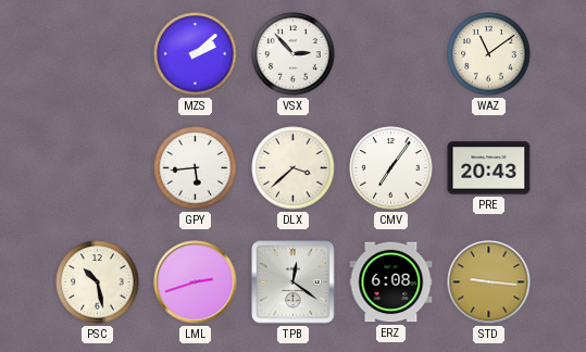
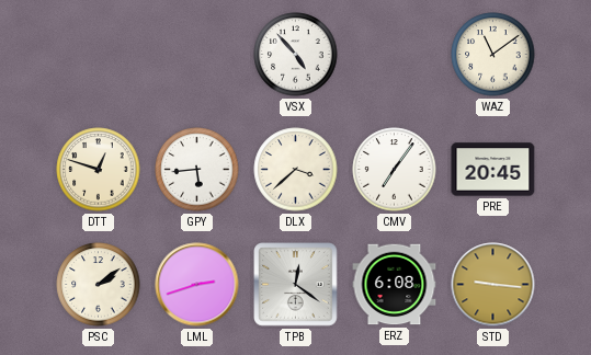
MZS: 2:08 -> none
VSX: 2:53 -> 4:53
DTT: none -> 12:48
PRE: 20:43 -> 20:45
PSC: 10:28 -> 2:09
